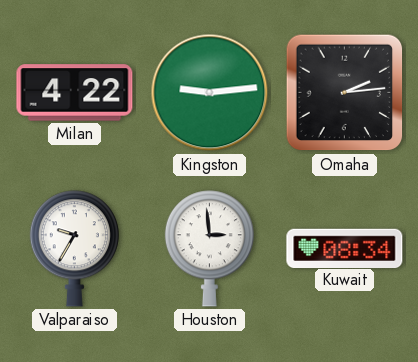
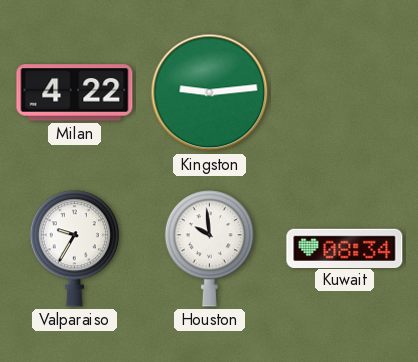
Omaha: 2:14 -> none
Houston: 2:59 -> 9:59
